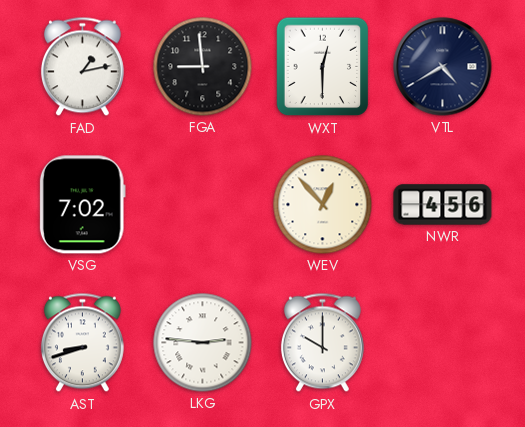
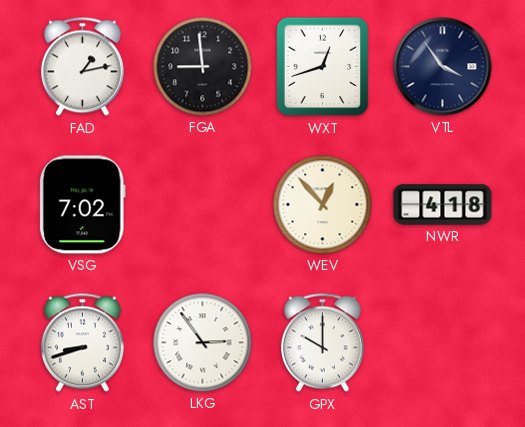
WXT: 12:30 -> 12:42
VTL: 4:40 -> 3:54
NWR: 4:56 -> 4:18
LKG: 2:46 -> 2:54
